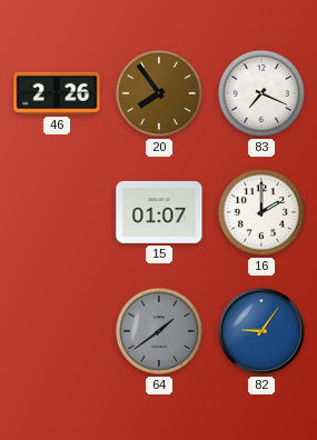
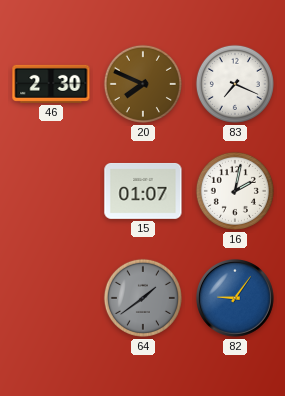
46: 2:26 -> 2:30
20: 7:54 -> 7:49
16: 2:00 -> 2:02
